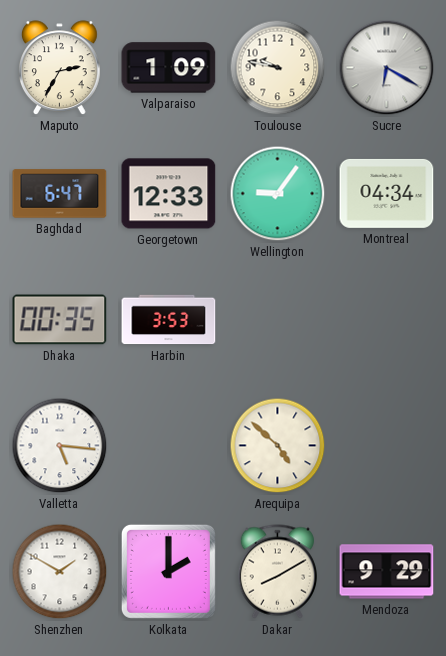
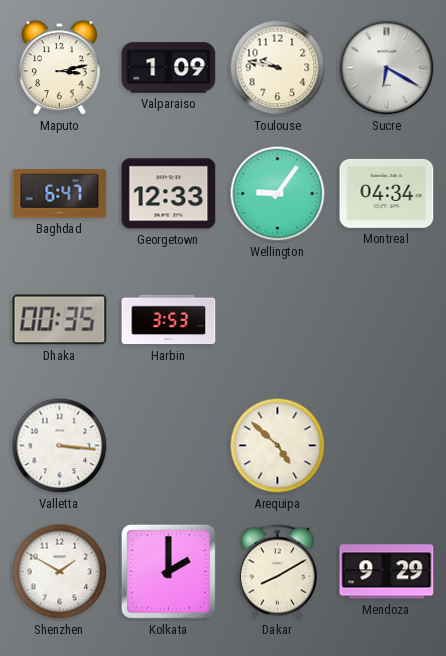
Maputo: 2:35 -> 3:13
Valletta: 5:16 -> 3:16
